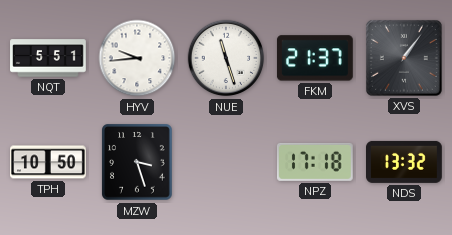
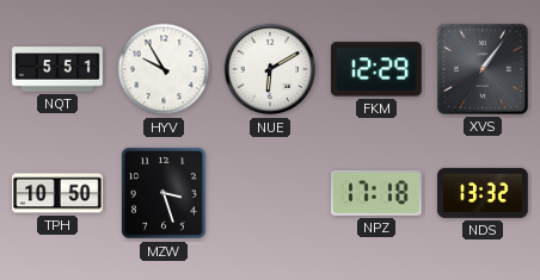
HYV: 9:44 -> 9:55
NUE: 11:27 -> 6:10
FKM: 21:37 -> 12:29
